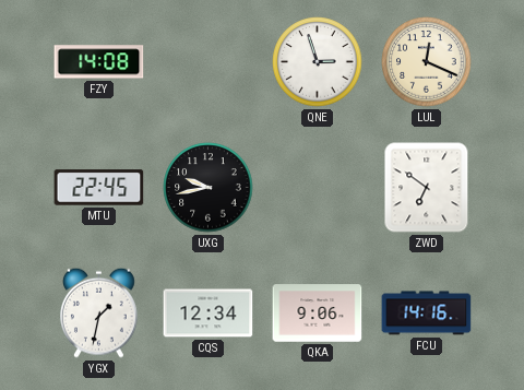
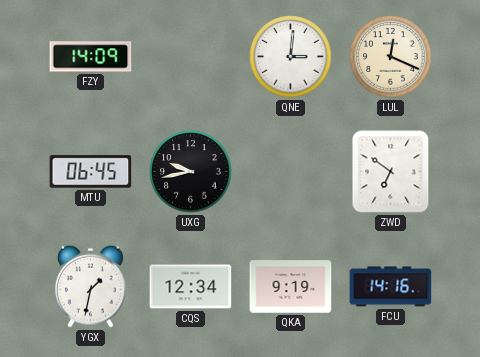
FZY: 14:08 -> 14:09
QNE: 2:57 -> 3:01
MTU: 22:45 -> 06:45
QKA: 9:06 -> 9:19
